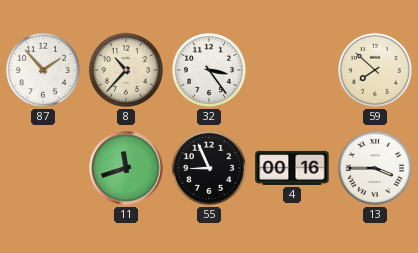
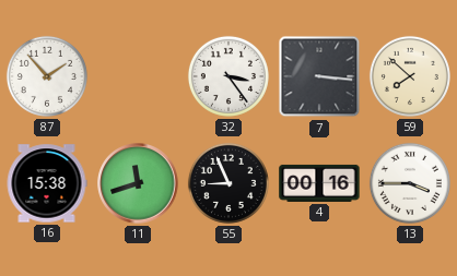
8: 10:37 -> none
7: none -> 3:16
16: none -> 15:38
